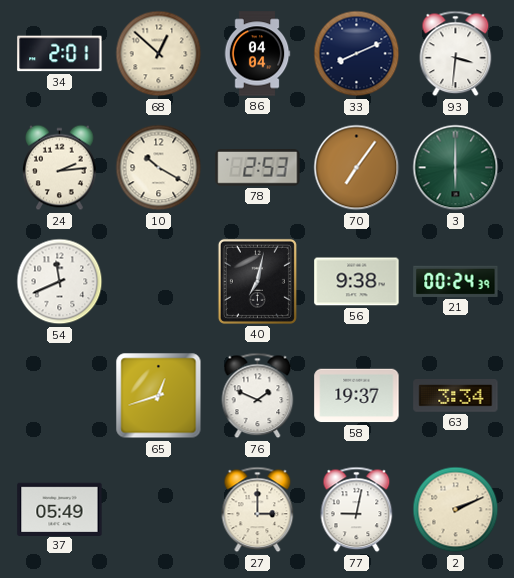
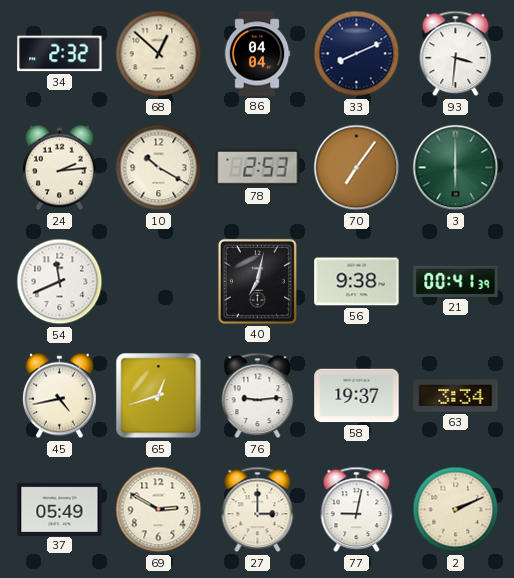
34: 2:01 -> 2:32
21: 00:24 -> 00:41
45: none -> 4:43
76: 1:49 -> 9:14
69: none -> 2:50
